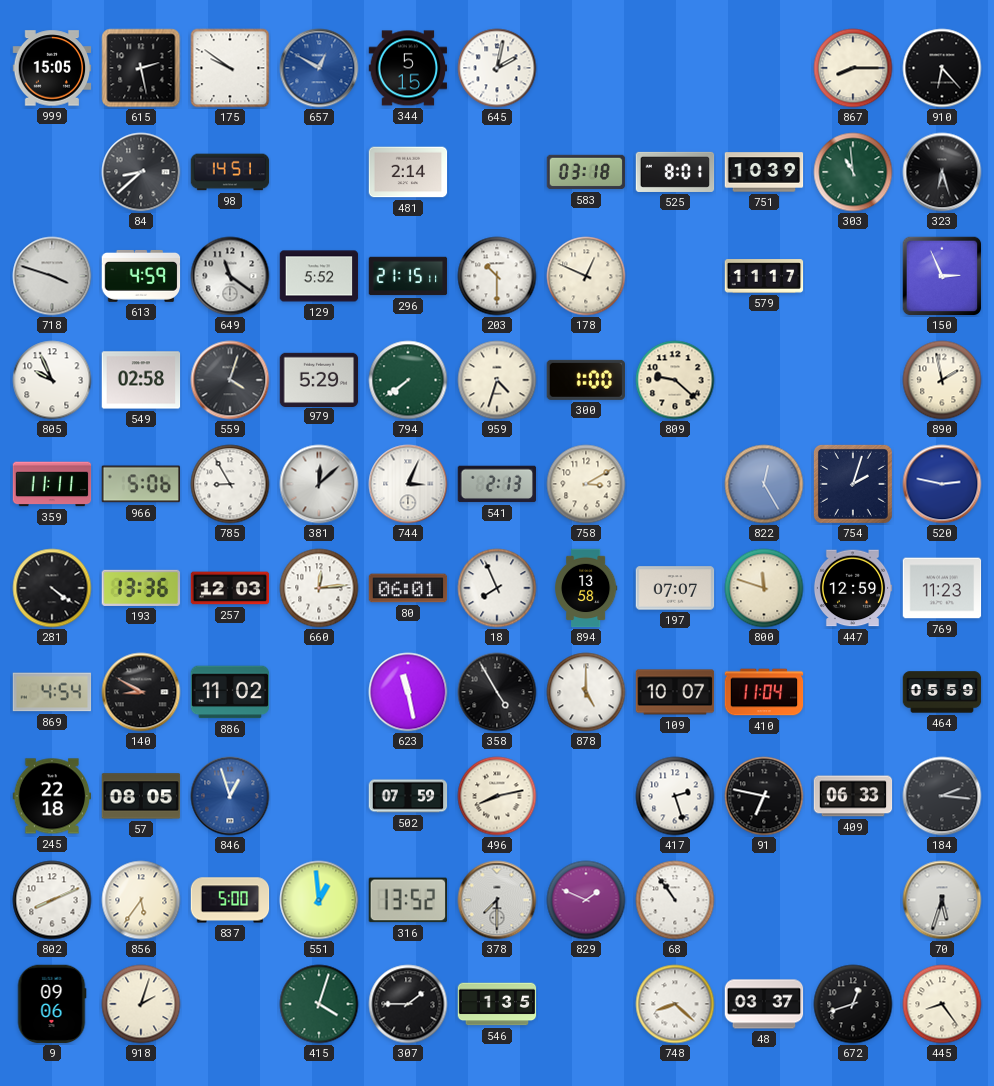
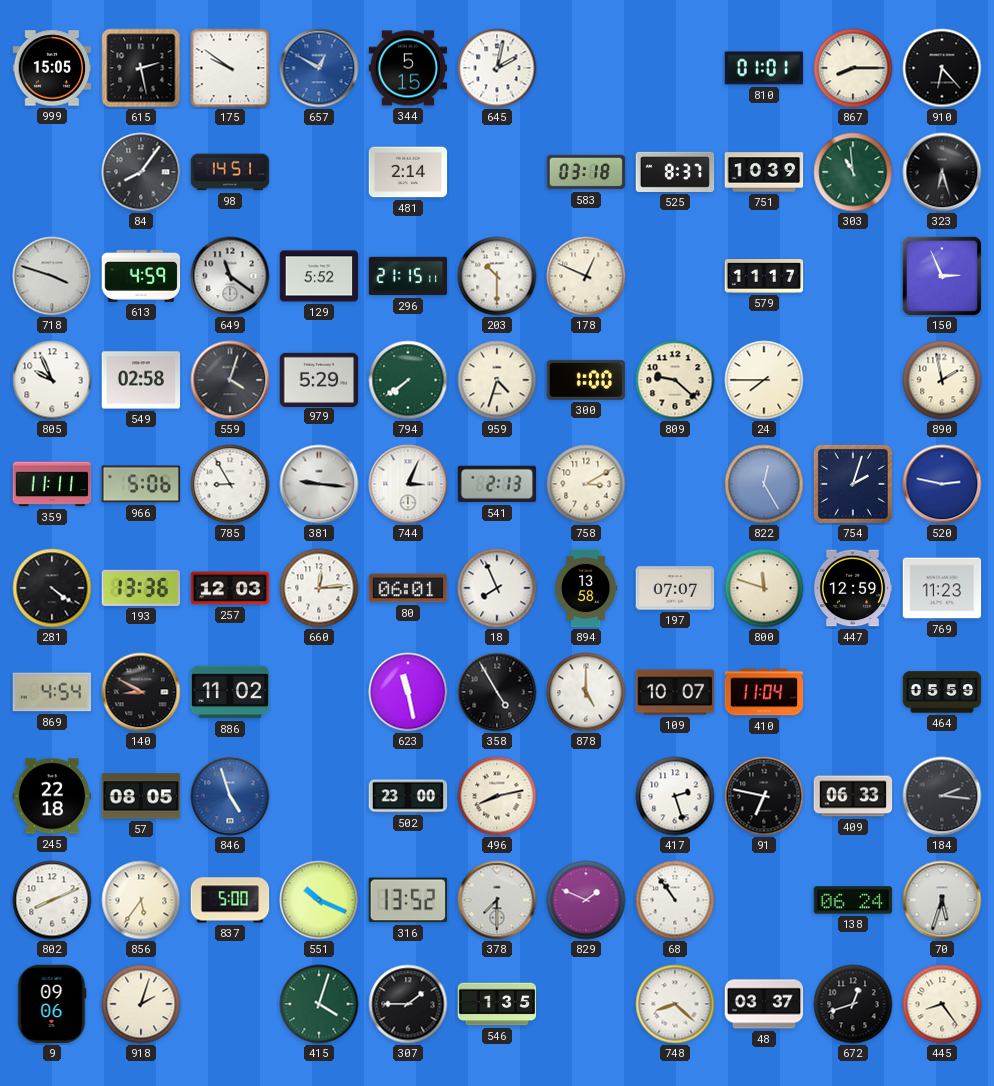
810: none -> 01:01
84: 8:38 -> 8:06
525: 8:01 -> 8:37
24: none -> 7:45
381: 12:08 -> 9:16
846: 12:57 -> 4:57
502: 07:59 -> 23:00
551: 12:59 -> 10:19
138: none -> 06:24
